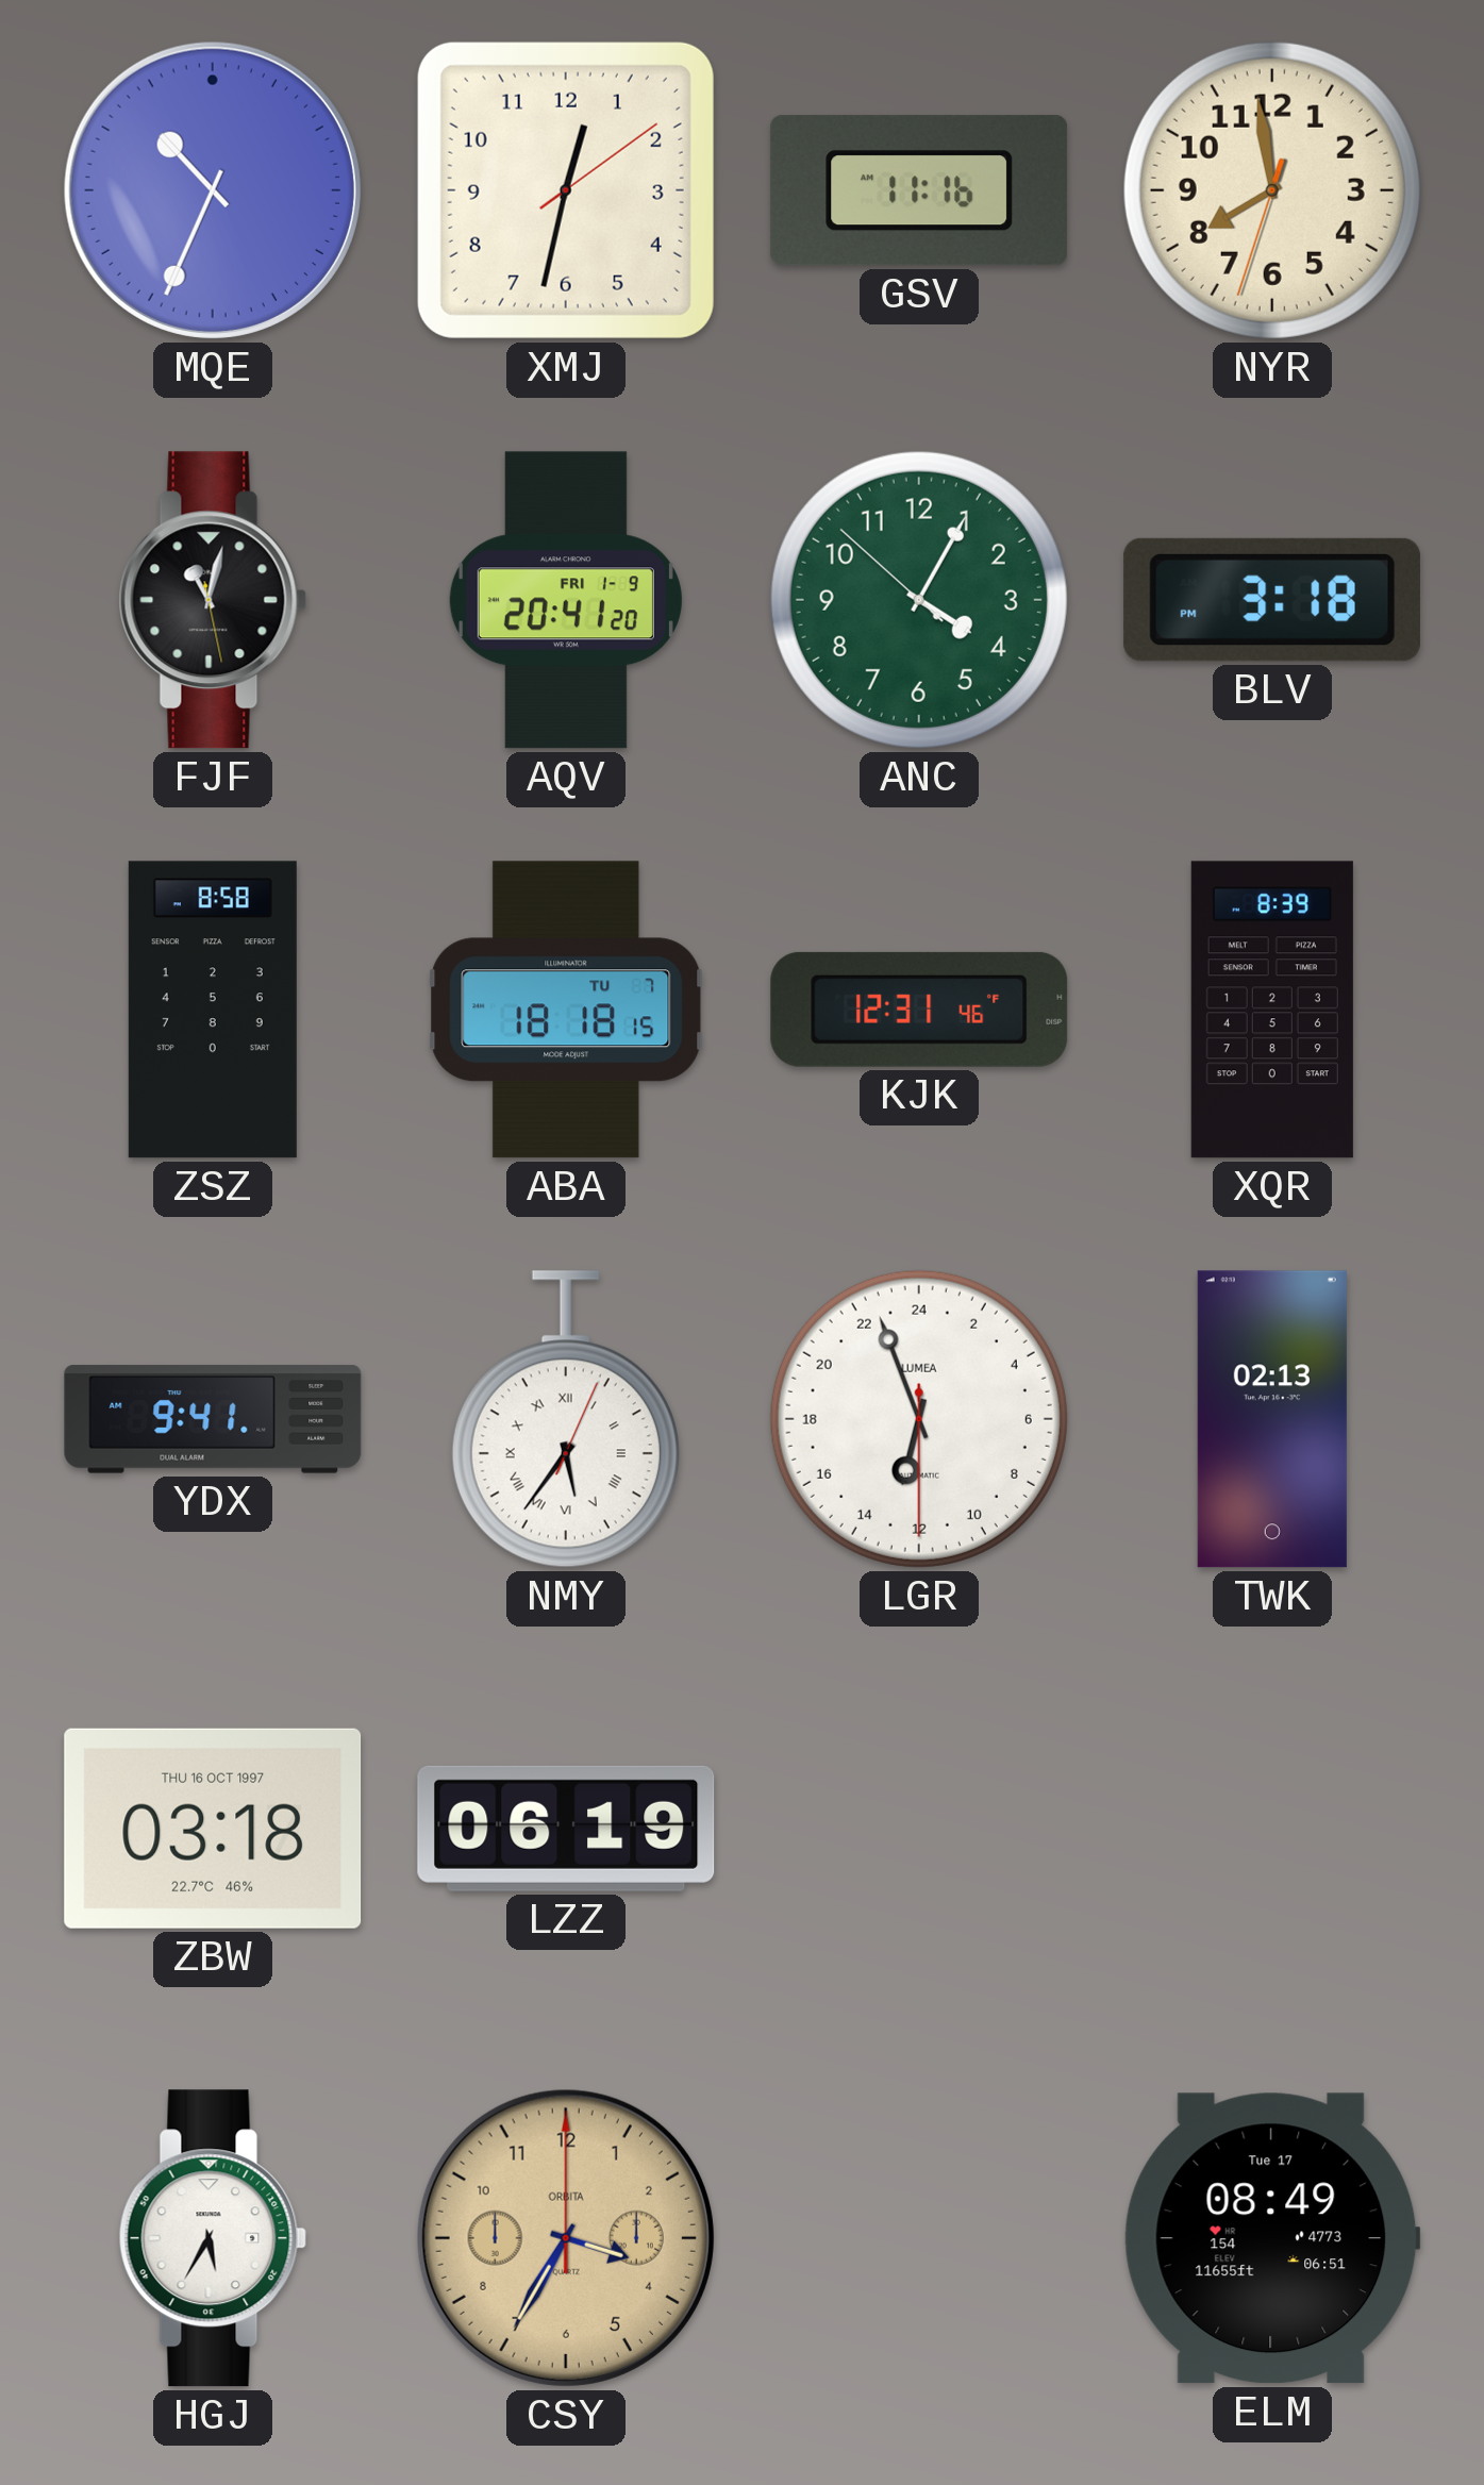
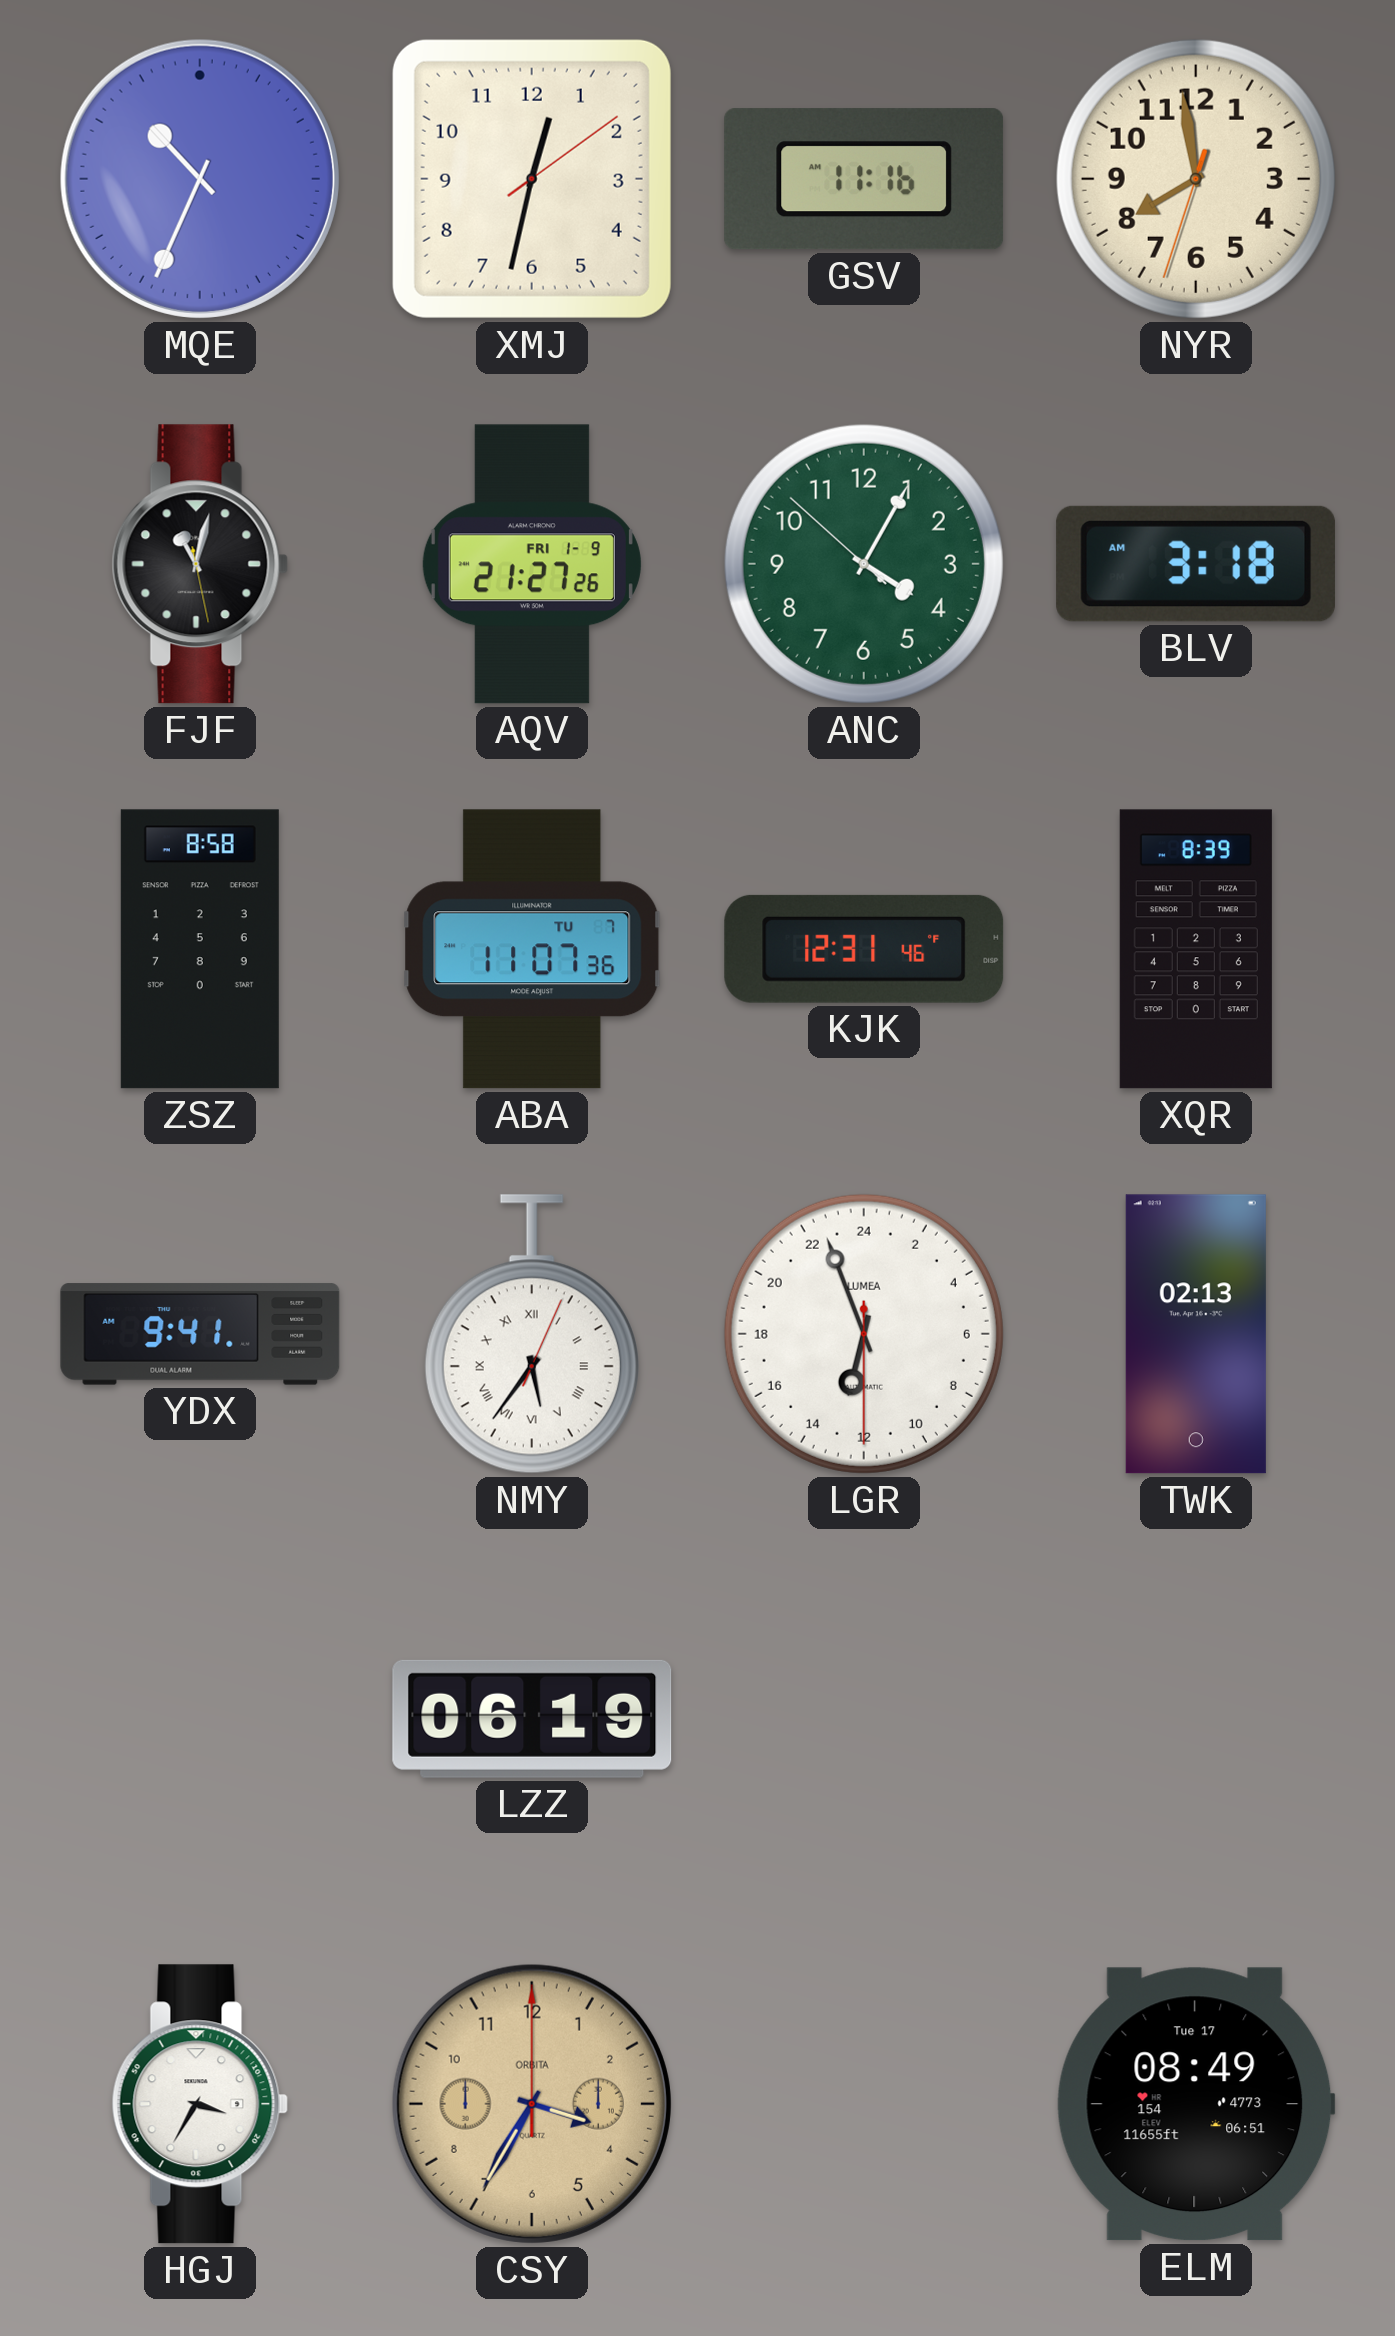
AQV: 20:41 -> 21:27
BLV: 3:18 PM -> 3:18 AM
ABA: 18:18 -> 11:07
ZBW: 03:18 -> none
HGJ: 5:35 -> 3:35
